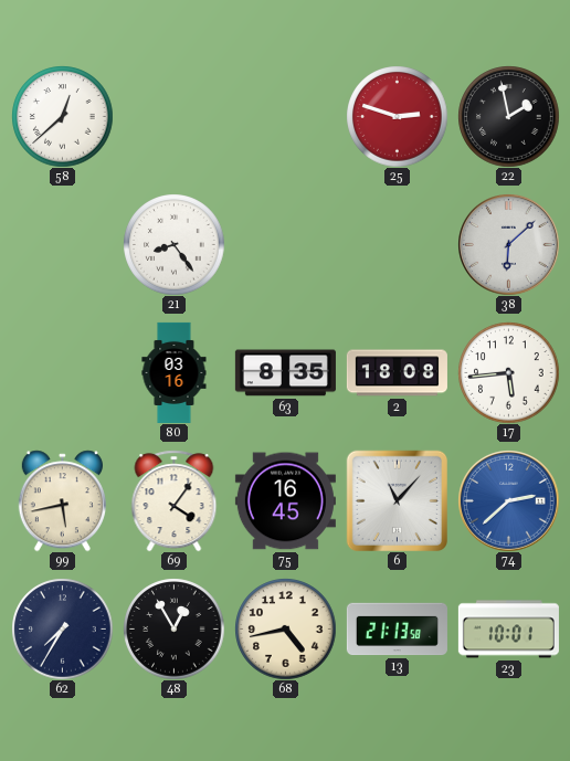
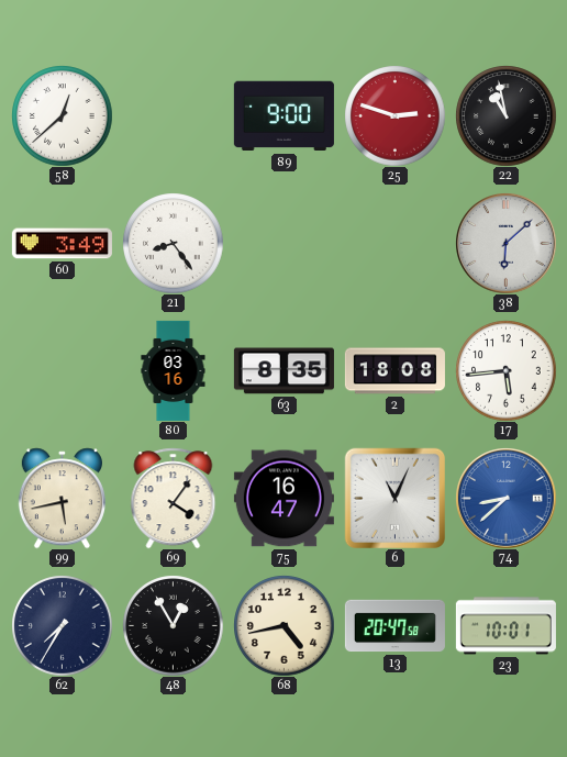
89: none -> 9:00
22: 1:58 -> 10:58
60: none -> 3:49
75: 16:45 -> 16:47
6: 11:07 -> 11:04
74: 2:38 -> 8:38
13: 21:13 -> 20:47
